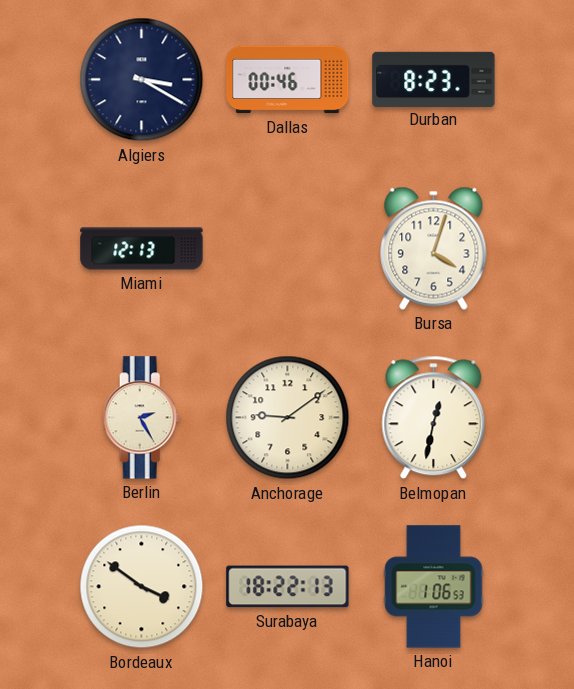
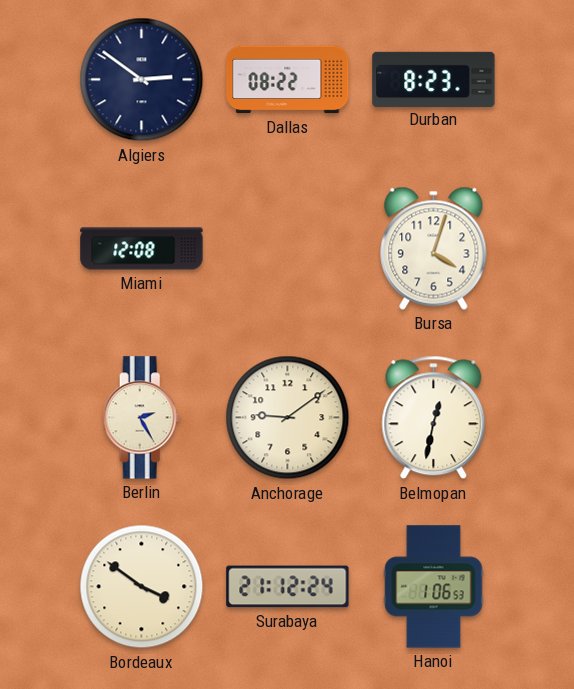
Algiers: 3:20 -> 2:51
Dallas: 00:46 -> 08:22
Miami: 12:13 -> 12:08
Surabaya: 18:22 -> 21:12
